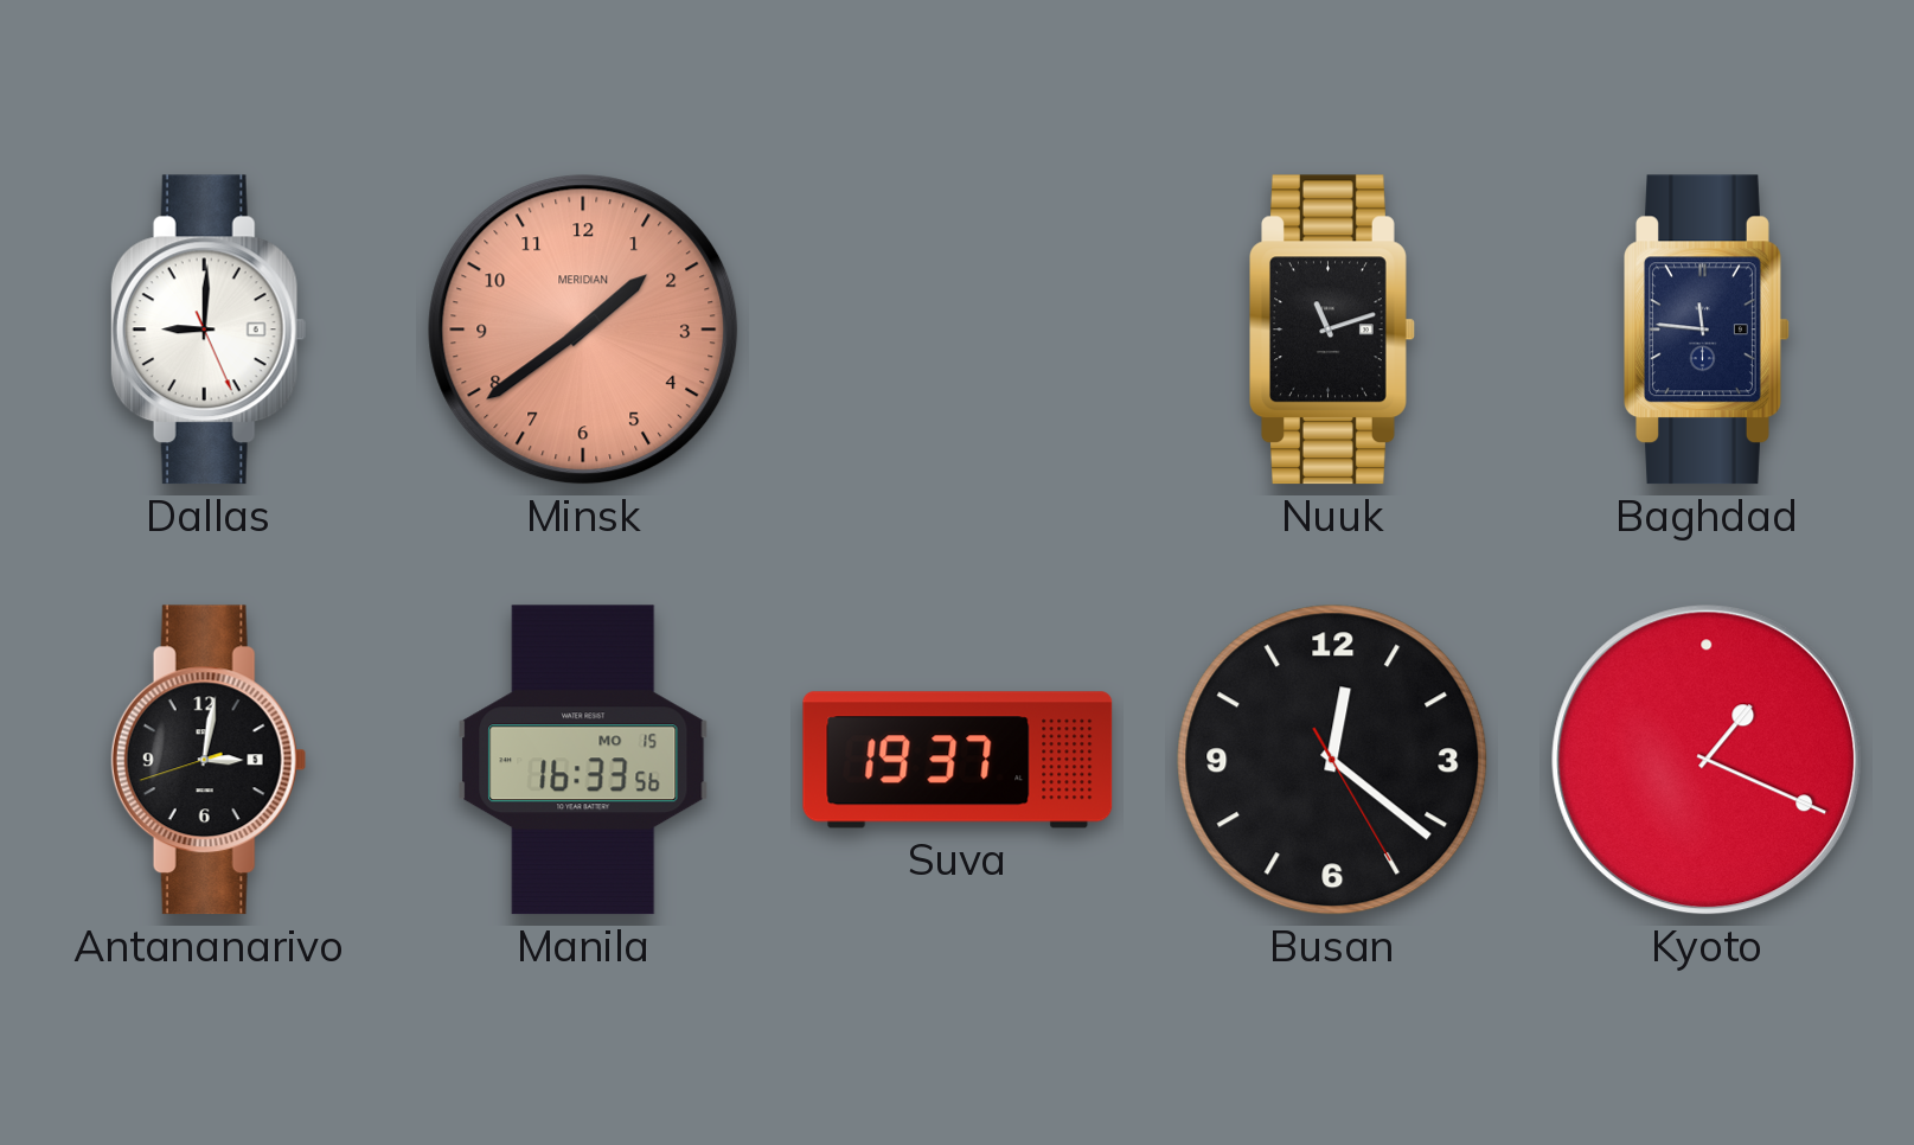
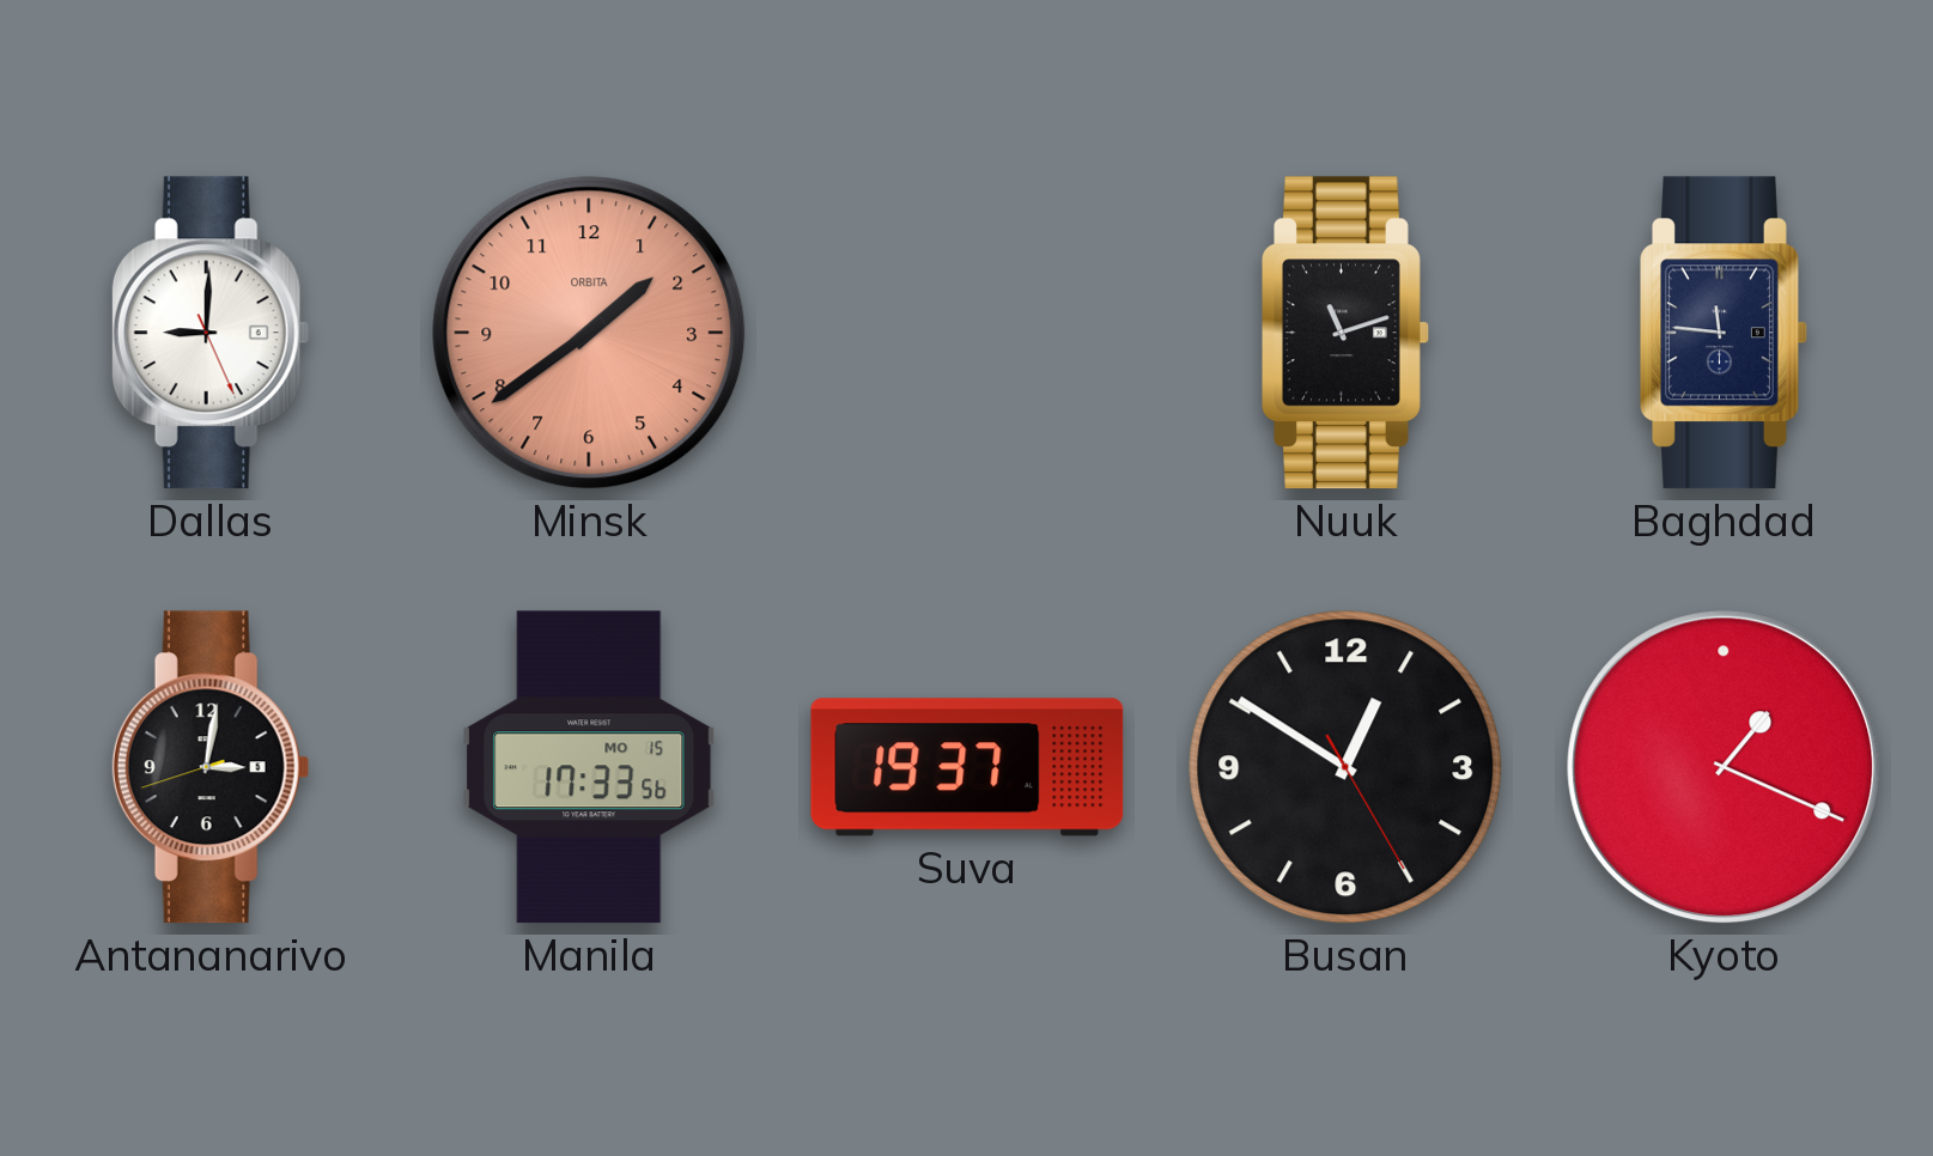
Minsk brand: MERIDIAN -> ORBITA
Manila: 16:33 -> 17:33
Busan: 12:21 -> 12:50
